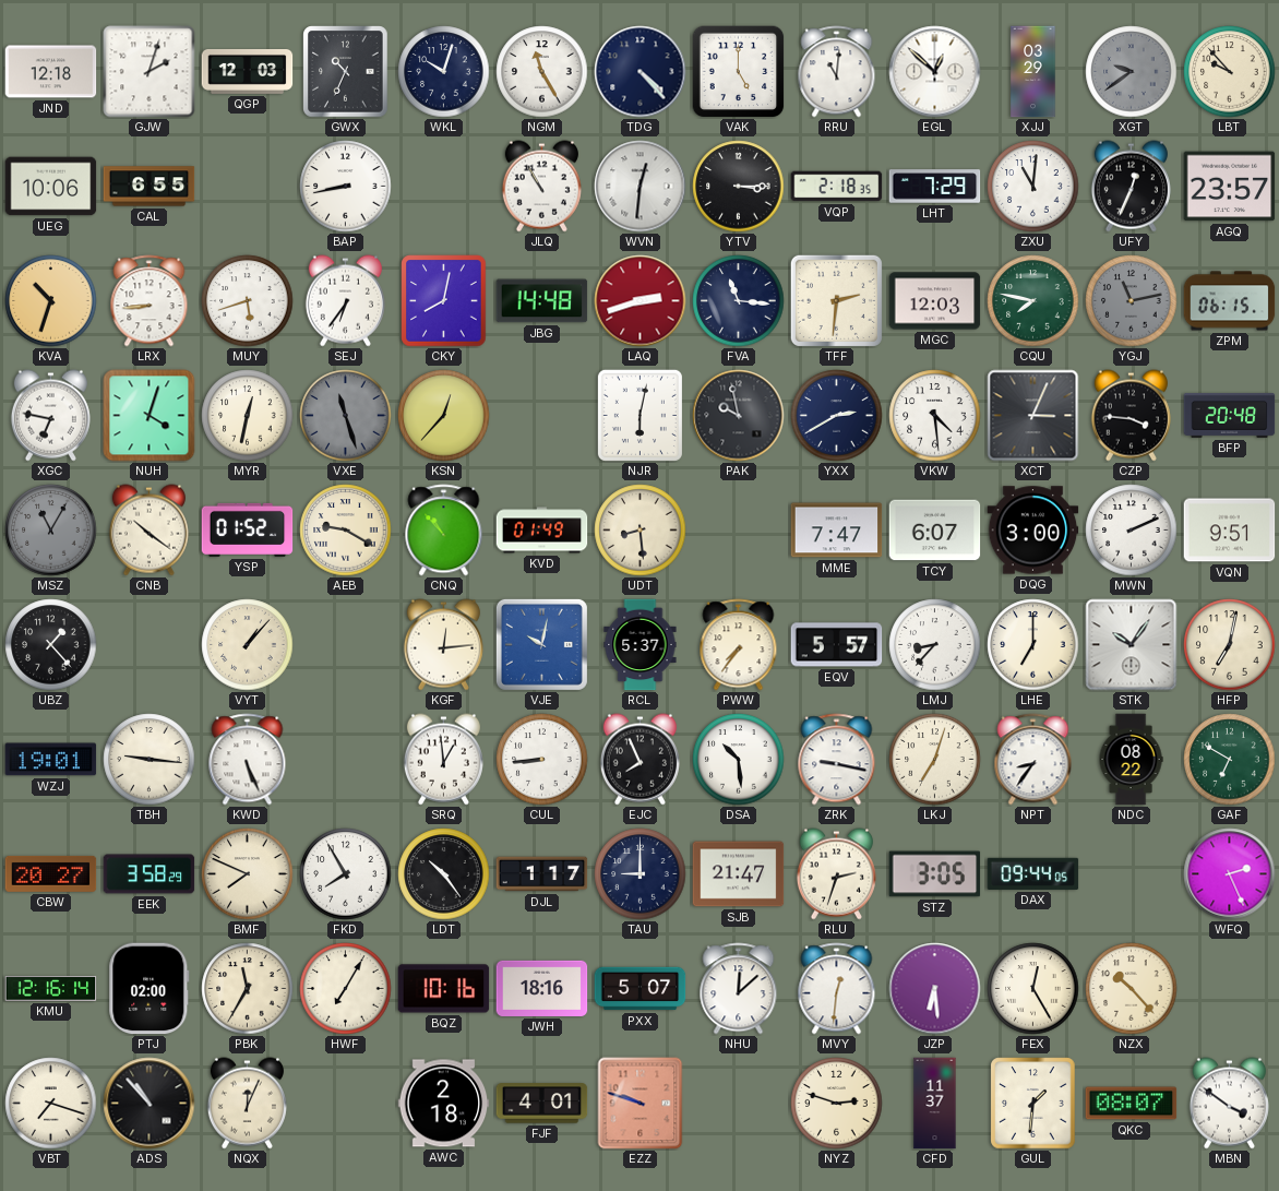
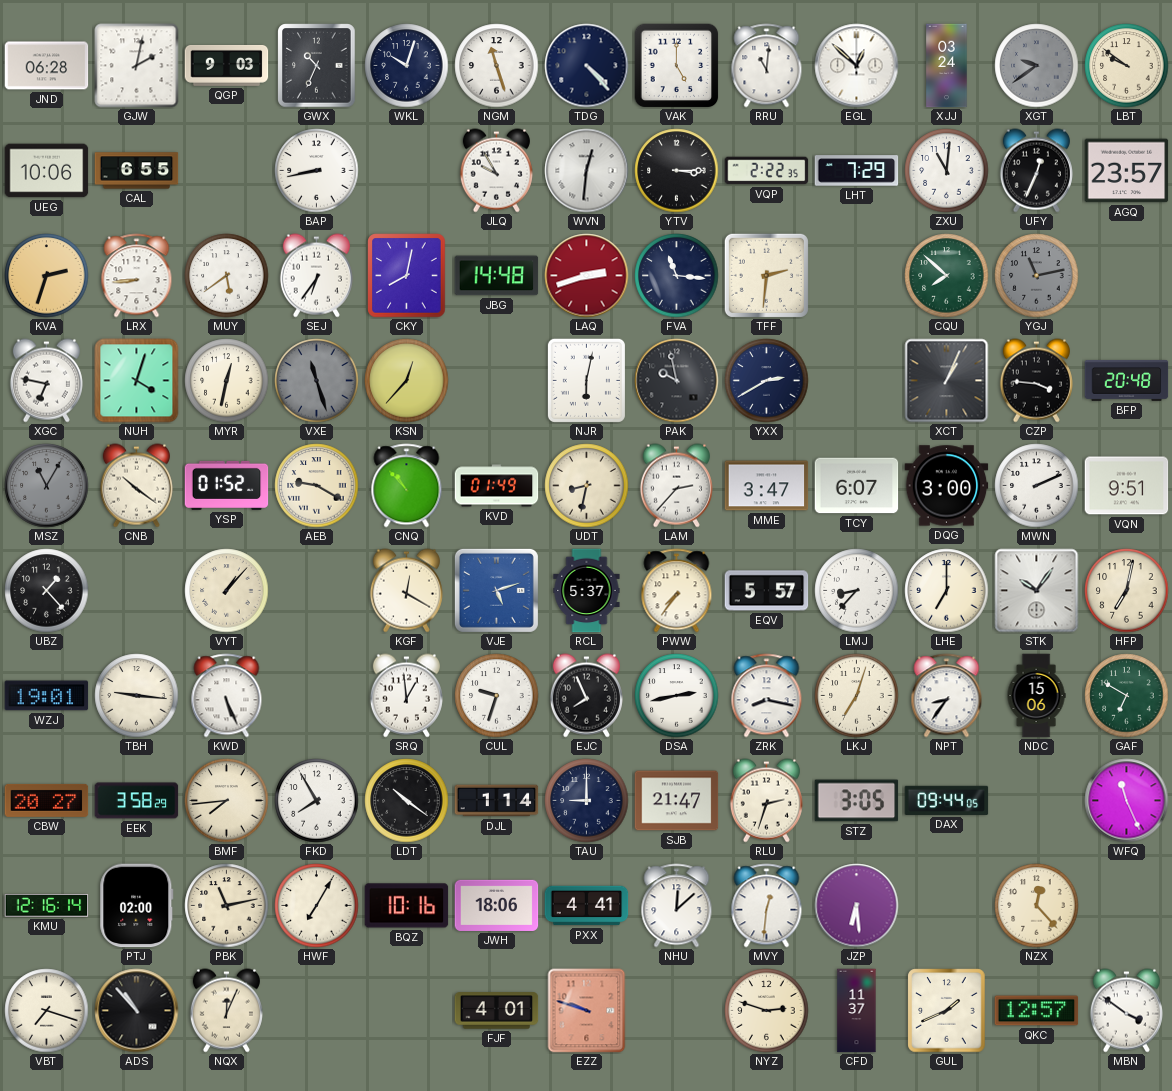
JND: 12:18 -> 06:28
GJW: 2:03 -> 2:02
QGP: 12:03 -> 9:03
NGM: 11:25 -> 11:27
XJJ: 03:29 -> 03:24
LBT: 9:53 -> 9:51
JLQ: 10:55 -> 9:55
VQP: 2:18 -> 2:22
KVA: 10:33 -> 2:33
MUY: 5:42 -> 5:39
MGC: 12:03 -> none
CQU: 7:47 -> 7:52
ZPM: 06:15 -> none
VKW: 4:29 -> none
XCT: 3:04 -> 1:04
UDT: 8:29 -> 8:32
LAM: none -> 2:37
MME: 7:47 -> 3:47
KGF: 12:14 -> 12:20
VJE: 10:02 -> 5:12
CUL: 8:44 -> 9:33
DSA: 10:29 -> 2:43
ZRK: 9:17 -> 8:17
NDC: 08:22 -> 15:06
BMF: 7:49 -> 7:44
LDT: 10:24 -> 10:21
DJL: 1:17 -> 1:14
WFQ: 2:26 -> 11:26
PBK: 11:35 -> 11:13
JWH: 18:16 -> 18:06
PXX: 5:07 -> 4:41
FEX: 12:25 -> none
NZX: 10:23 -> 12:23
AWC: 2:18 -> none
GUL: 1:31 -> 1:41
QKC: 08:07 -> 12:57
